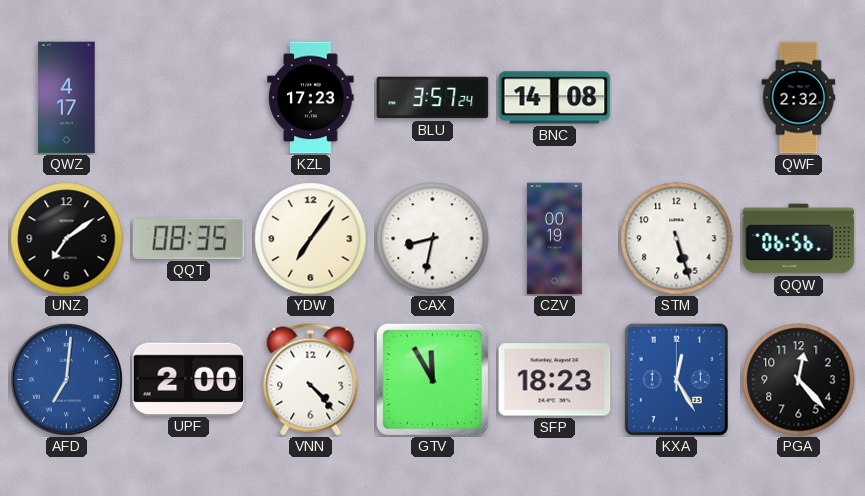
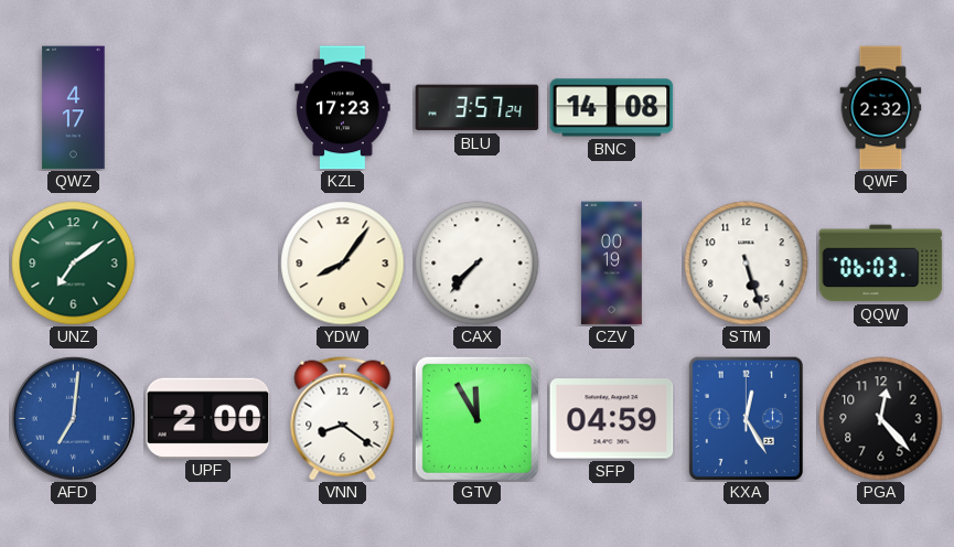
UNZ dial: black -> green
QQT: 08:35 -> none
YDW: 7:06 -> 8:06
CAX: 8:32 -> 7:37
QQW: 06:56 -> 06:03
VNN: 4:23 -> 8:21
SFP: 18:23 -> 04:59
